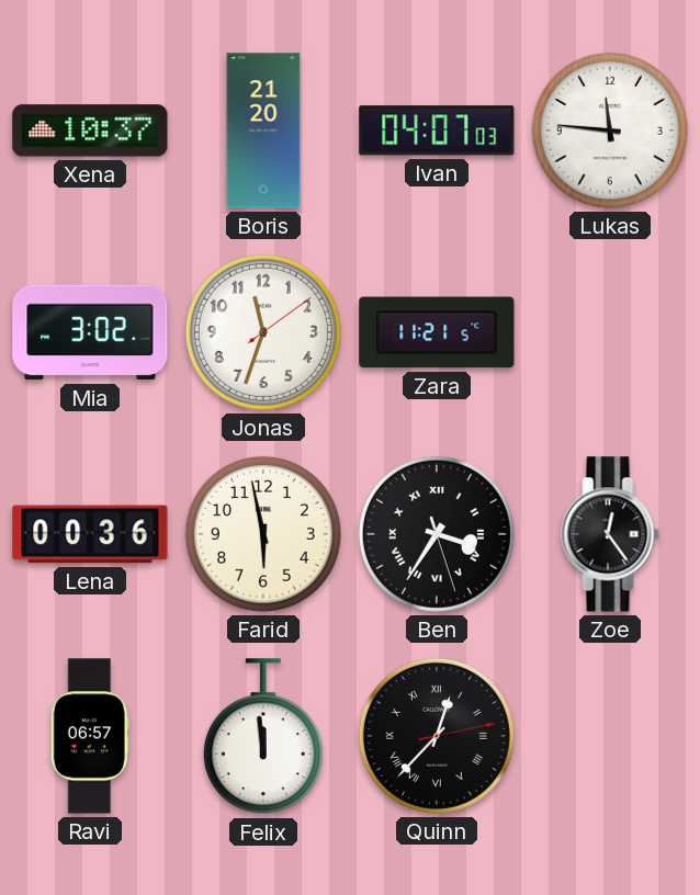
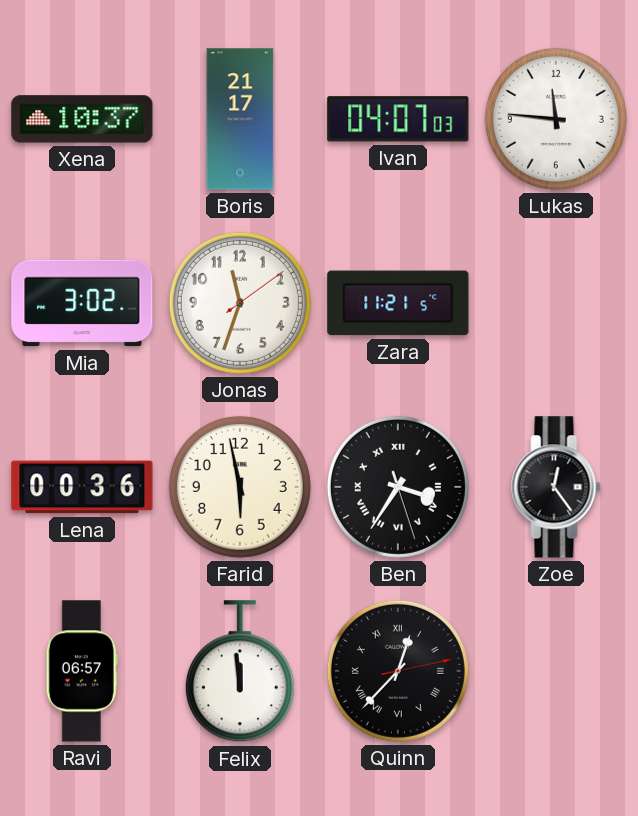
Boris: 21:20 -> 21:17
